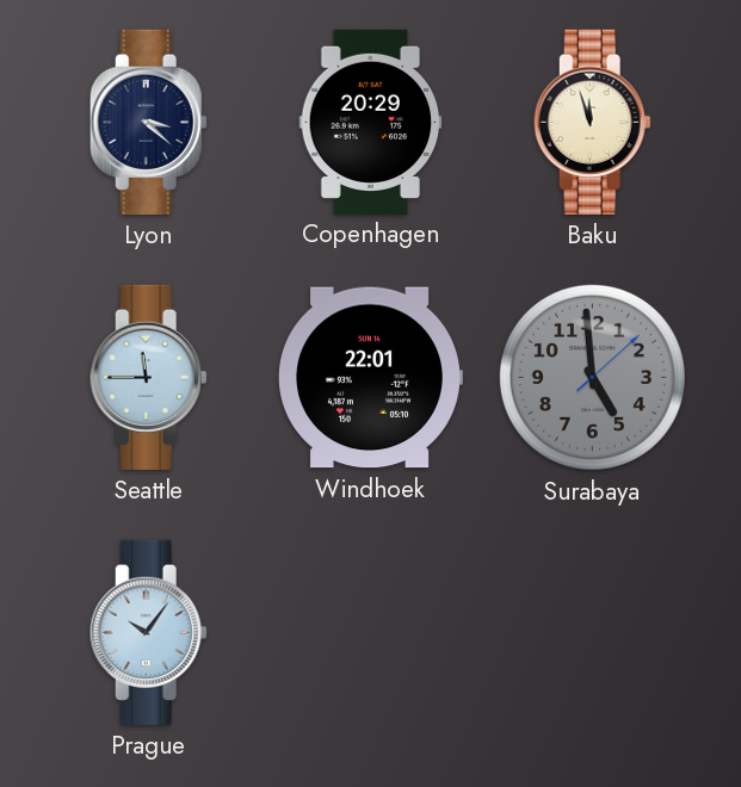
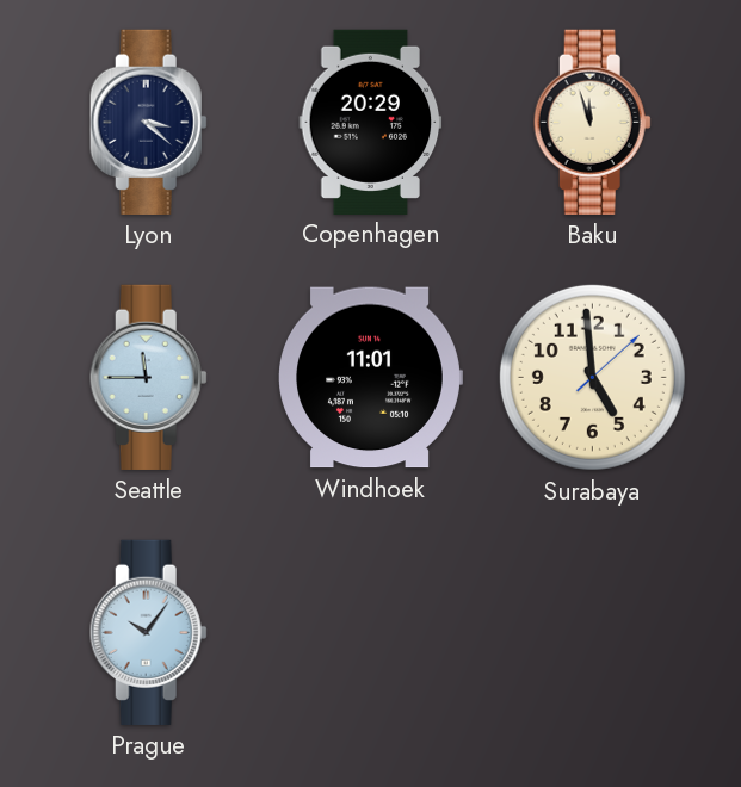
Windhoek: 22:01 -> 11:01
Surabaya dial: grey -> cream
